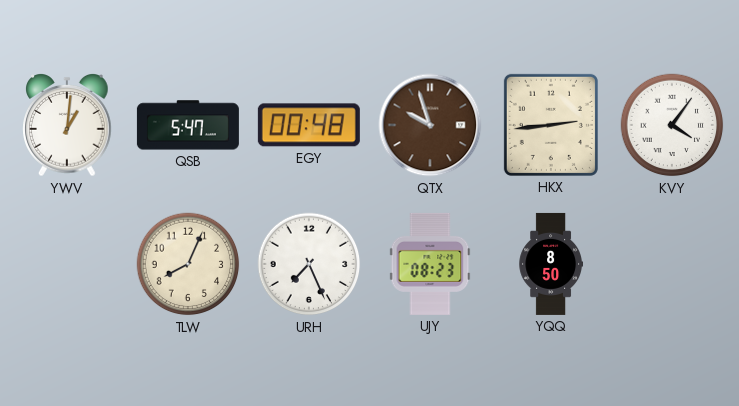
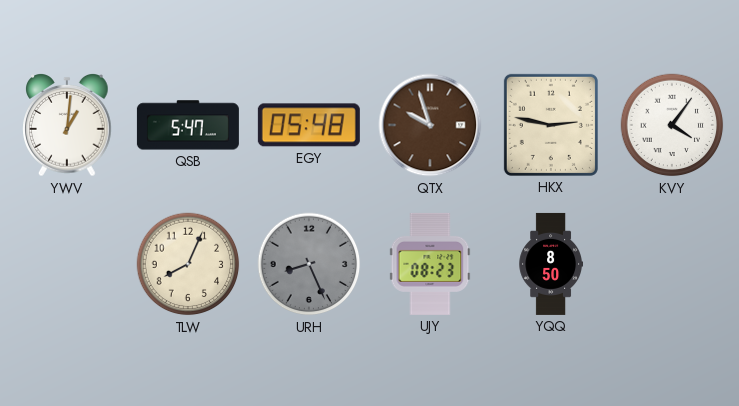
EGY: 00:48 -> 05:48
HKX: 2:44 -> 2:47
URH: 7:26 -> 8:26
URH dial: white -> grey
